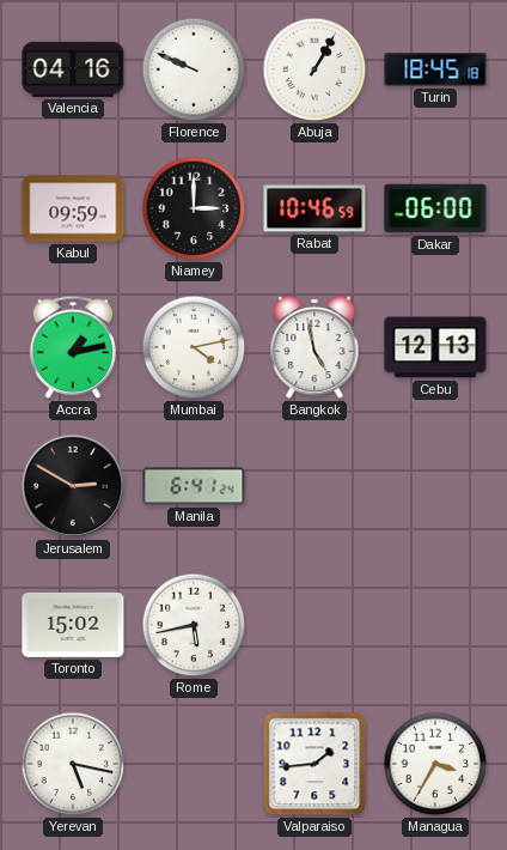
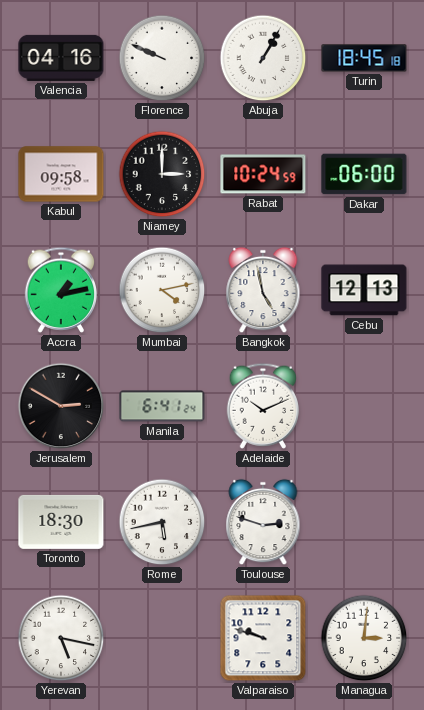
Kabul: 09:59 -> 09:58
Rabat: 10:46 -> 10:24
Adelaide: none -> 10:11
Toronto: 15:02 -> 18:30
Toulouse: none -> 2:48
Valparaiso: 1:44 -> 9:48
Managua: 3:35 -> 3:01
